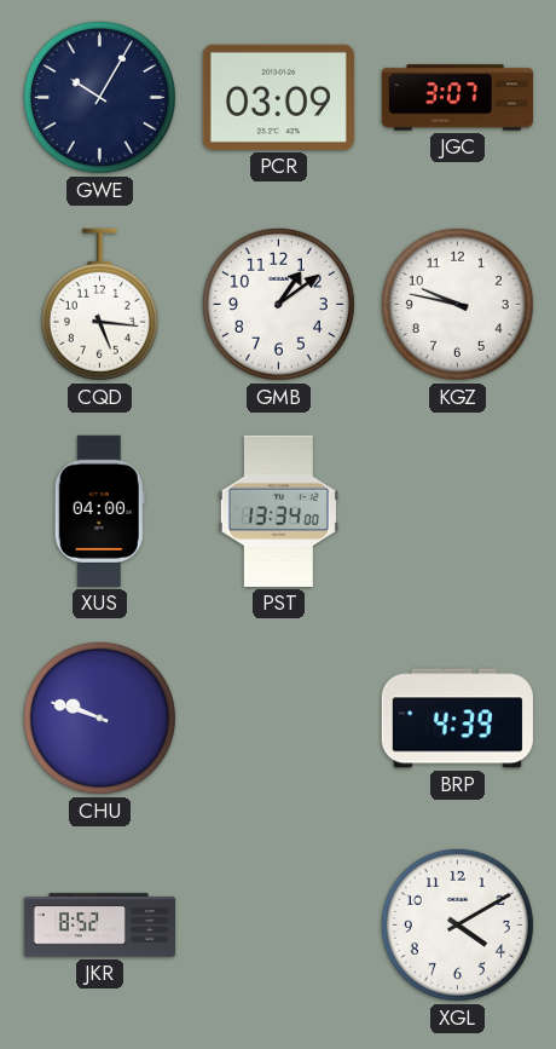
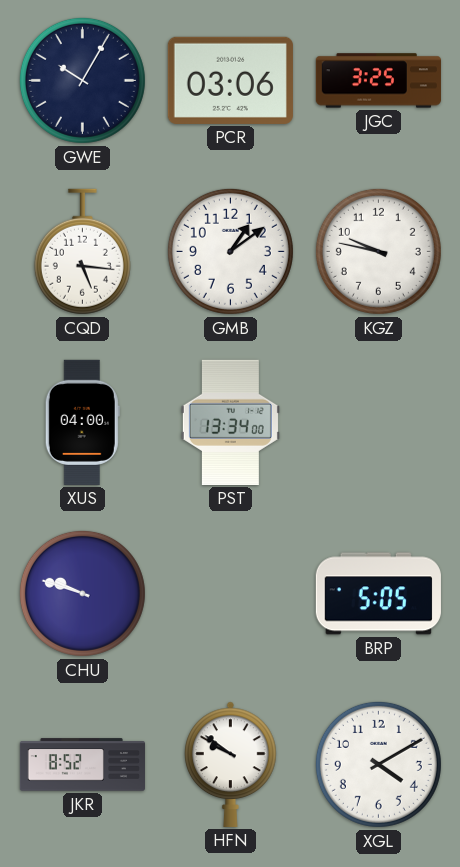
PCR: 03:09 -> 03:06
JGC: 3:07 -> 3:25
BRP: 4:39 -> 5:05
HFN: none -> 9:51
